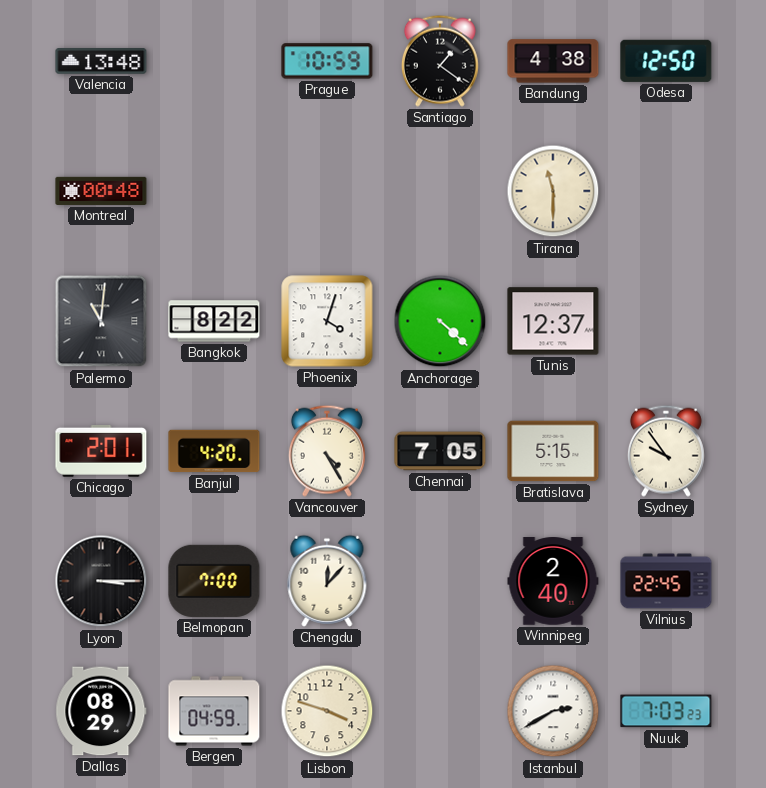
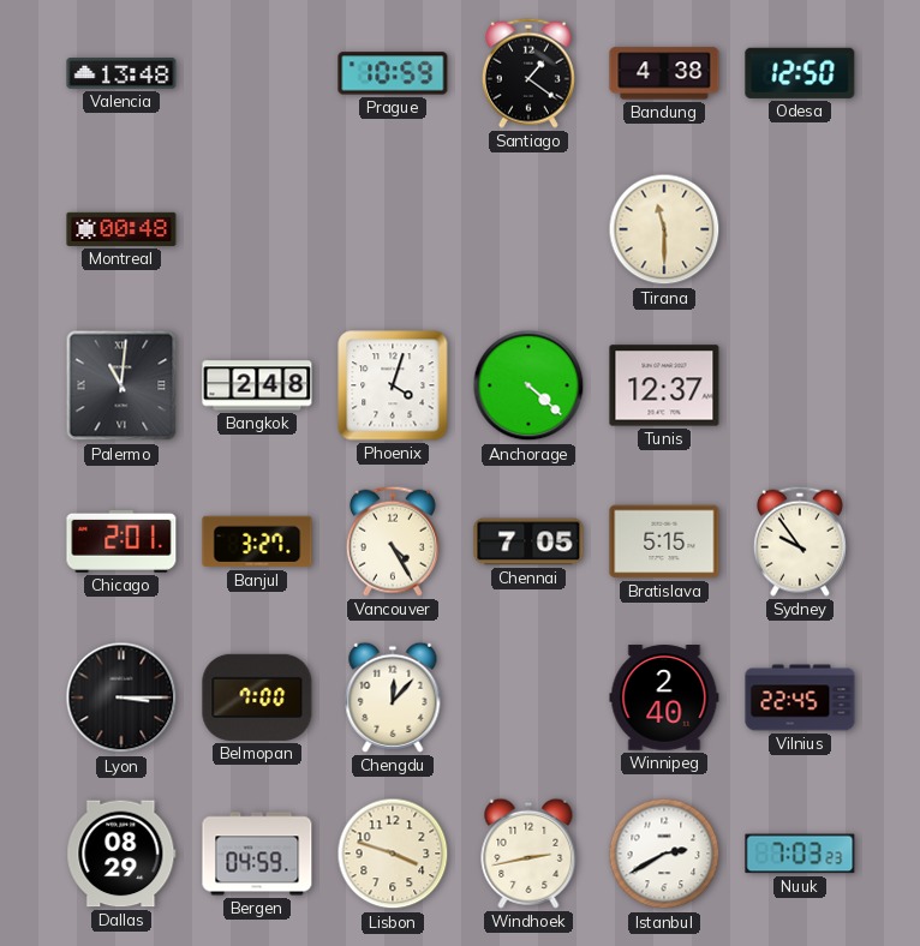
Bangkok: 8:22 -> 2:48
Banjul: 4:20 -> 3:27
Windhoek: none -> 2:43
